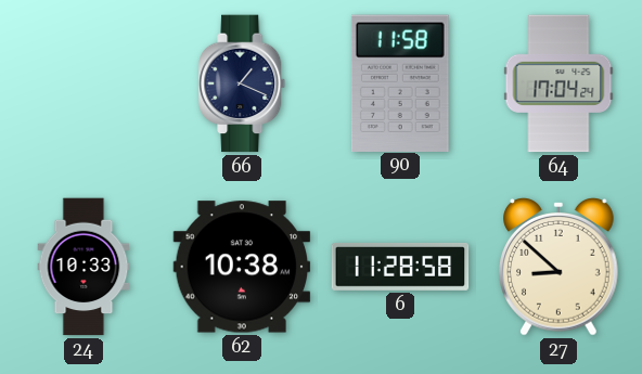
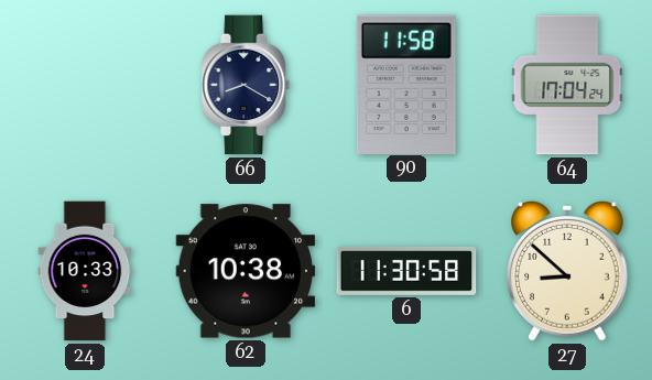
66: 1:19 -> 8:20
6: 11:28 -> 11:30
